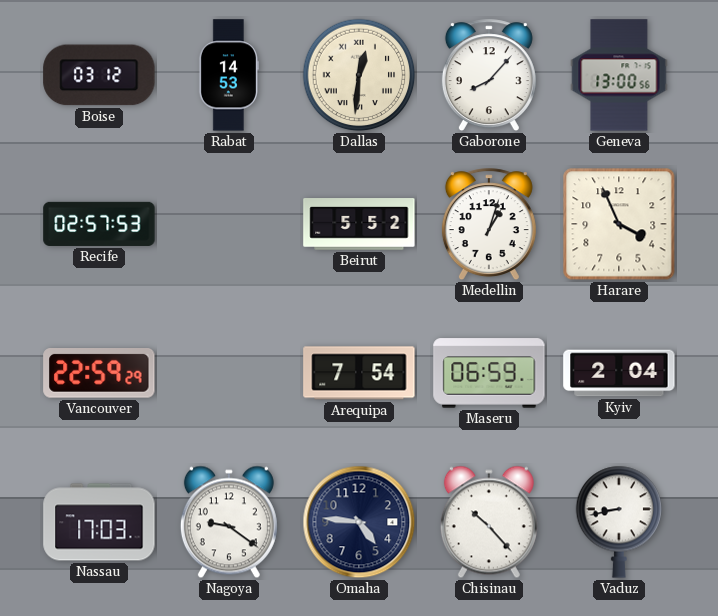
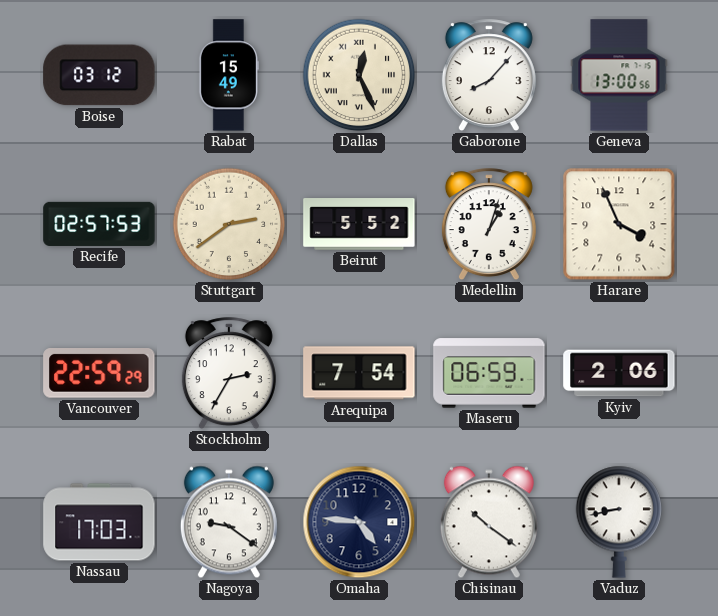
Rabat: 14:53 -> 15:49
Dallas: 12:31 -> 12:26
Stuttgart: none -> 2:39
Stockholm: none -> 2:35
Kyiv: 2:04 -> 2:06
Chisinau: 10:23 -> 10:21
